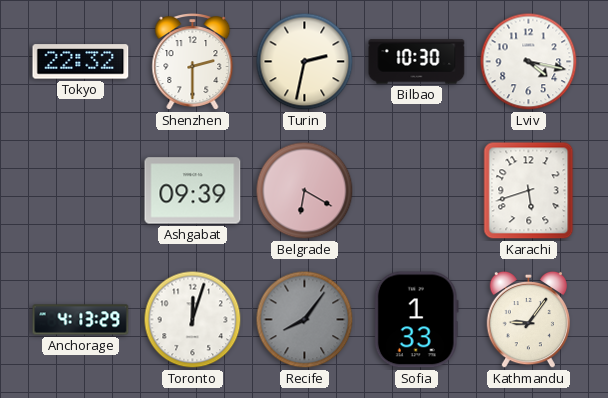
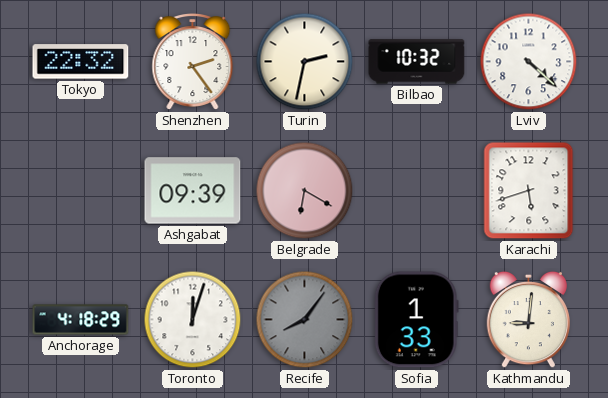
Shenzhen: 2:30 -> 2:24
Bilbao: 10:30 -> 10:32
Lviv: 4:17 -> 4:22
Anchorage: 4:13 -> 4:18
Kathmandu: 9:06 -> 9:01
